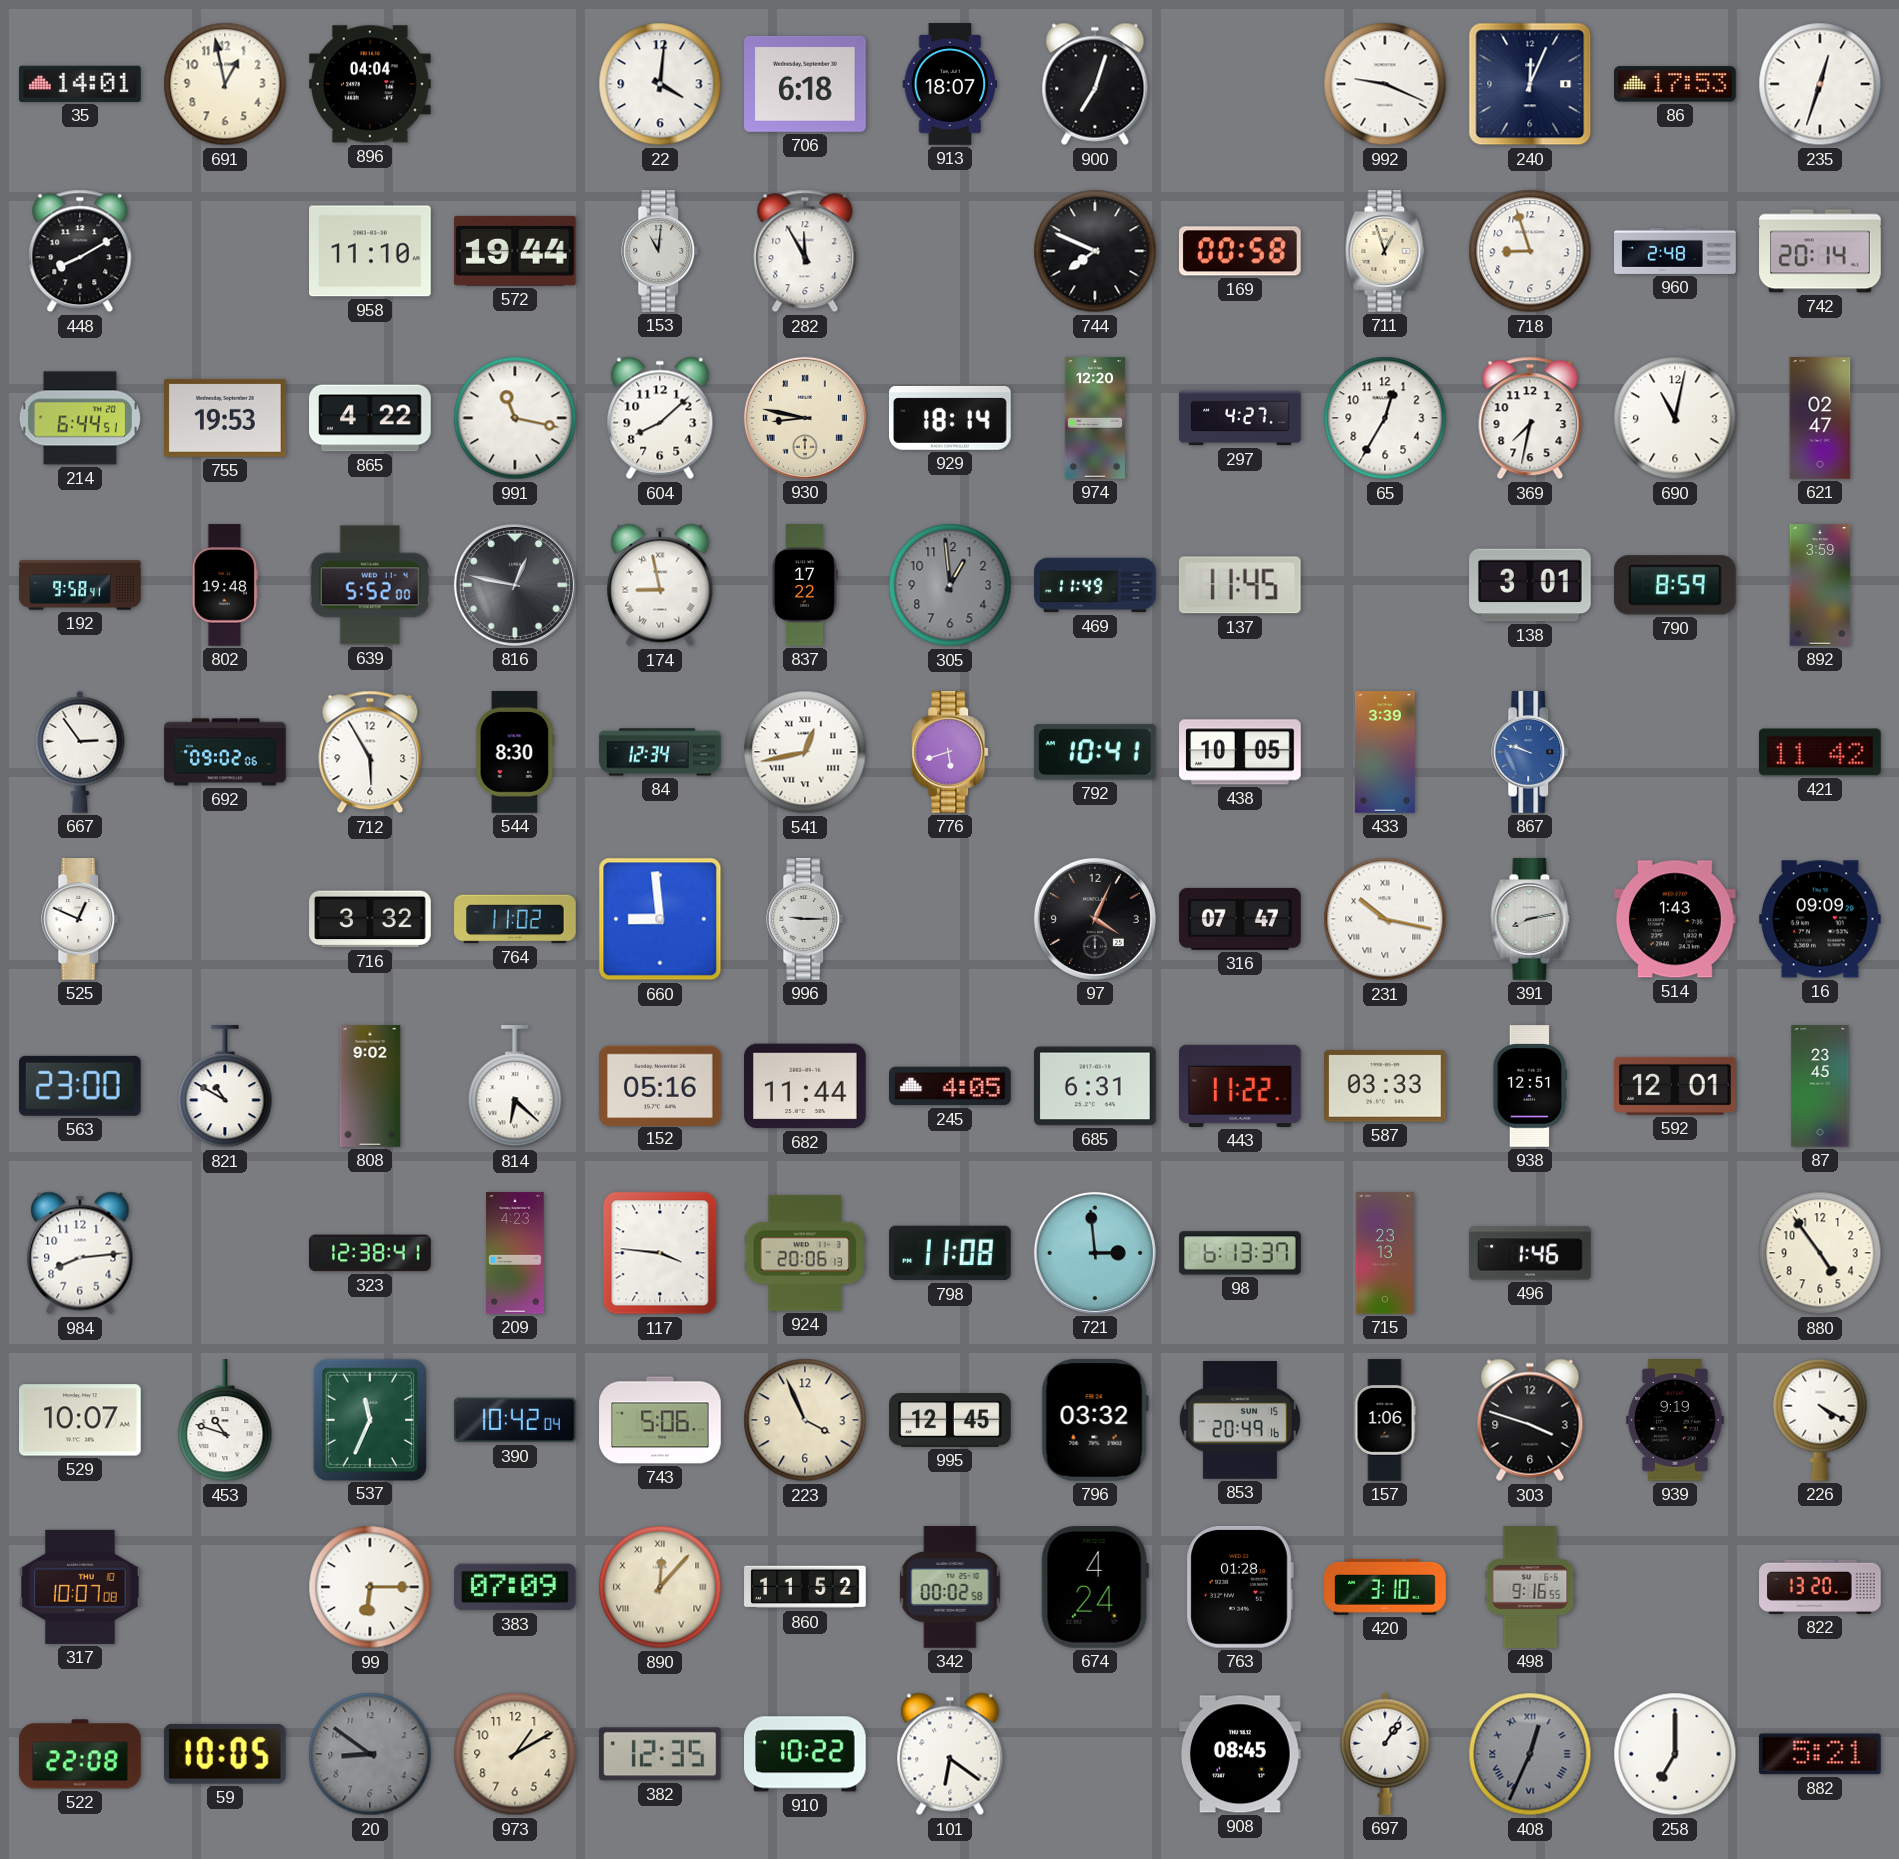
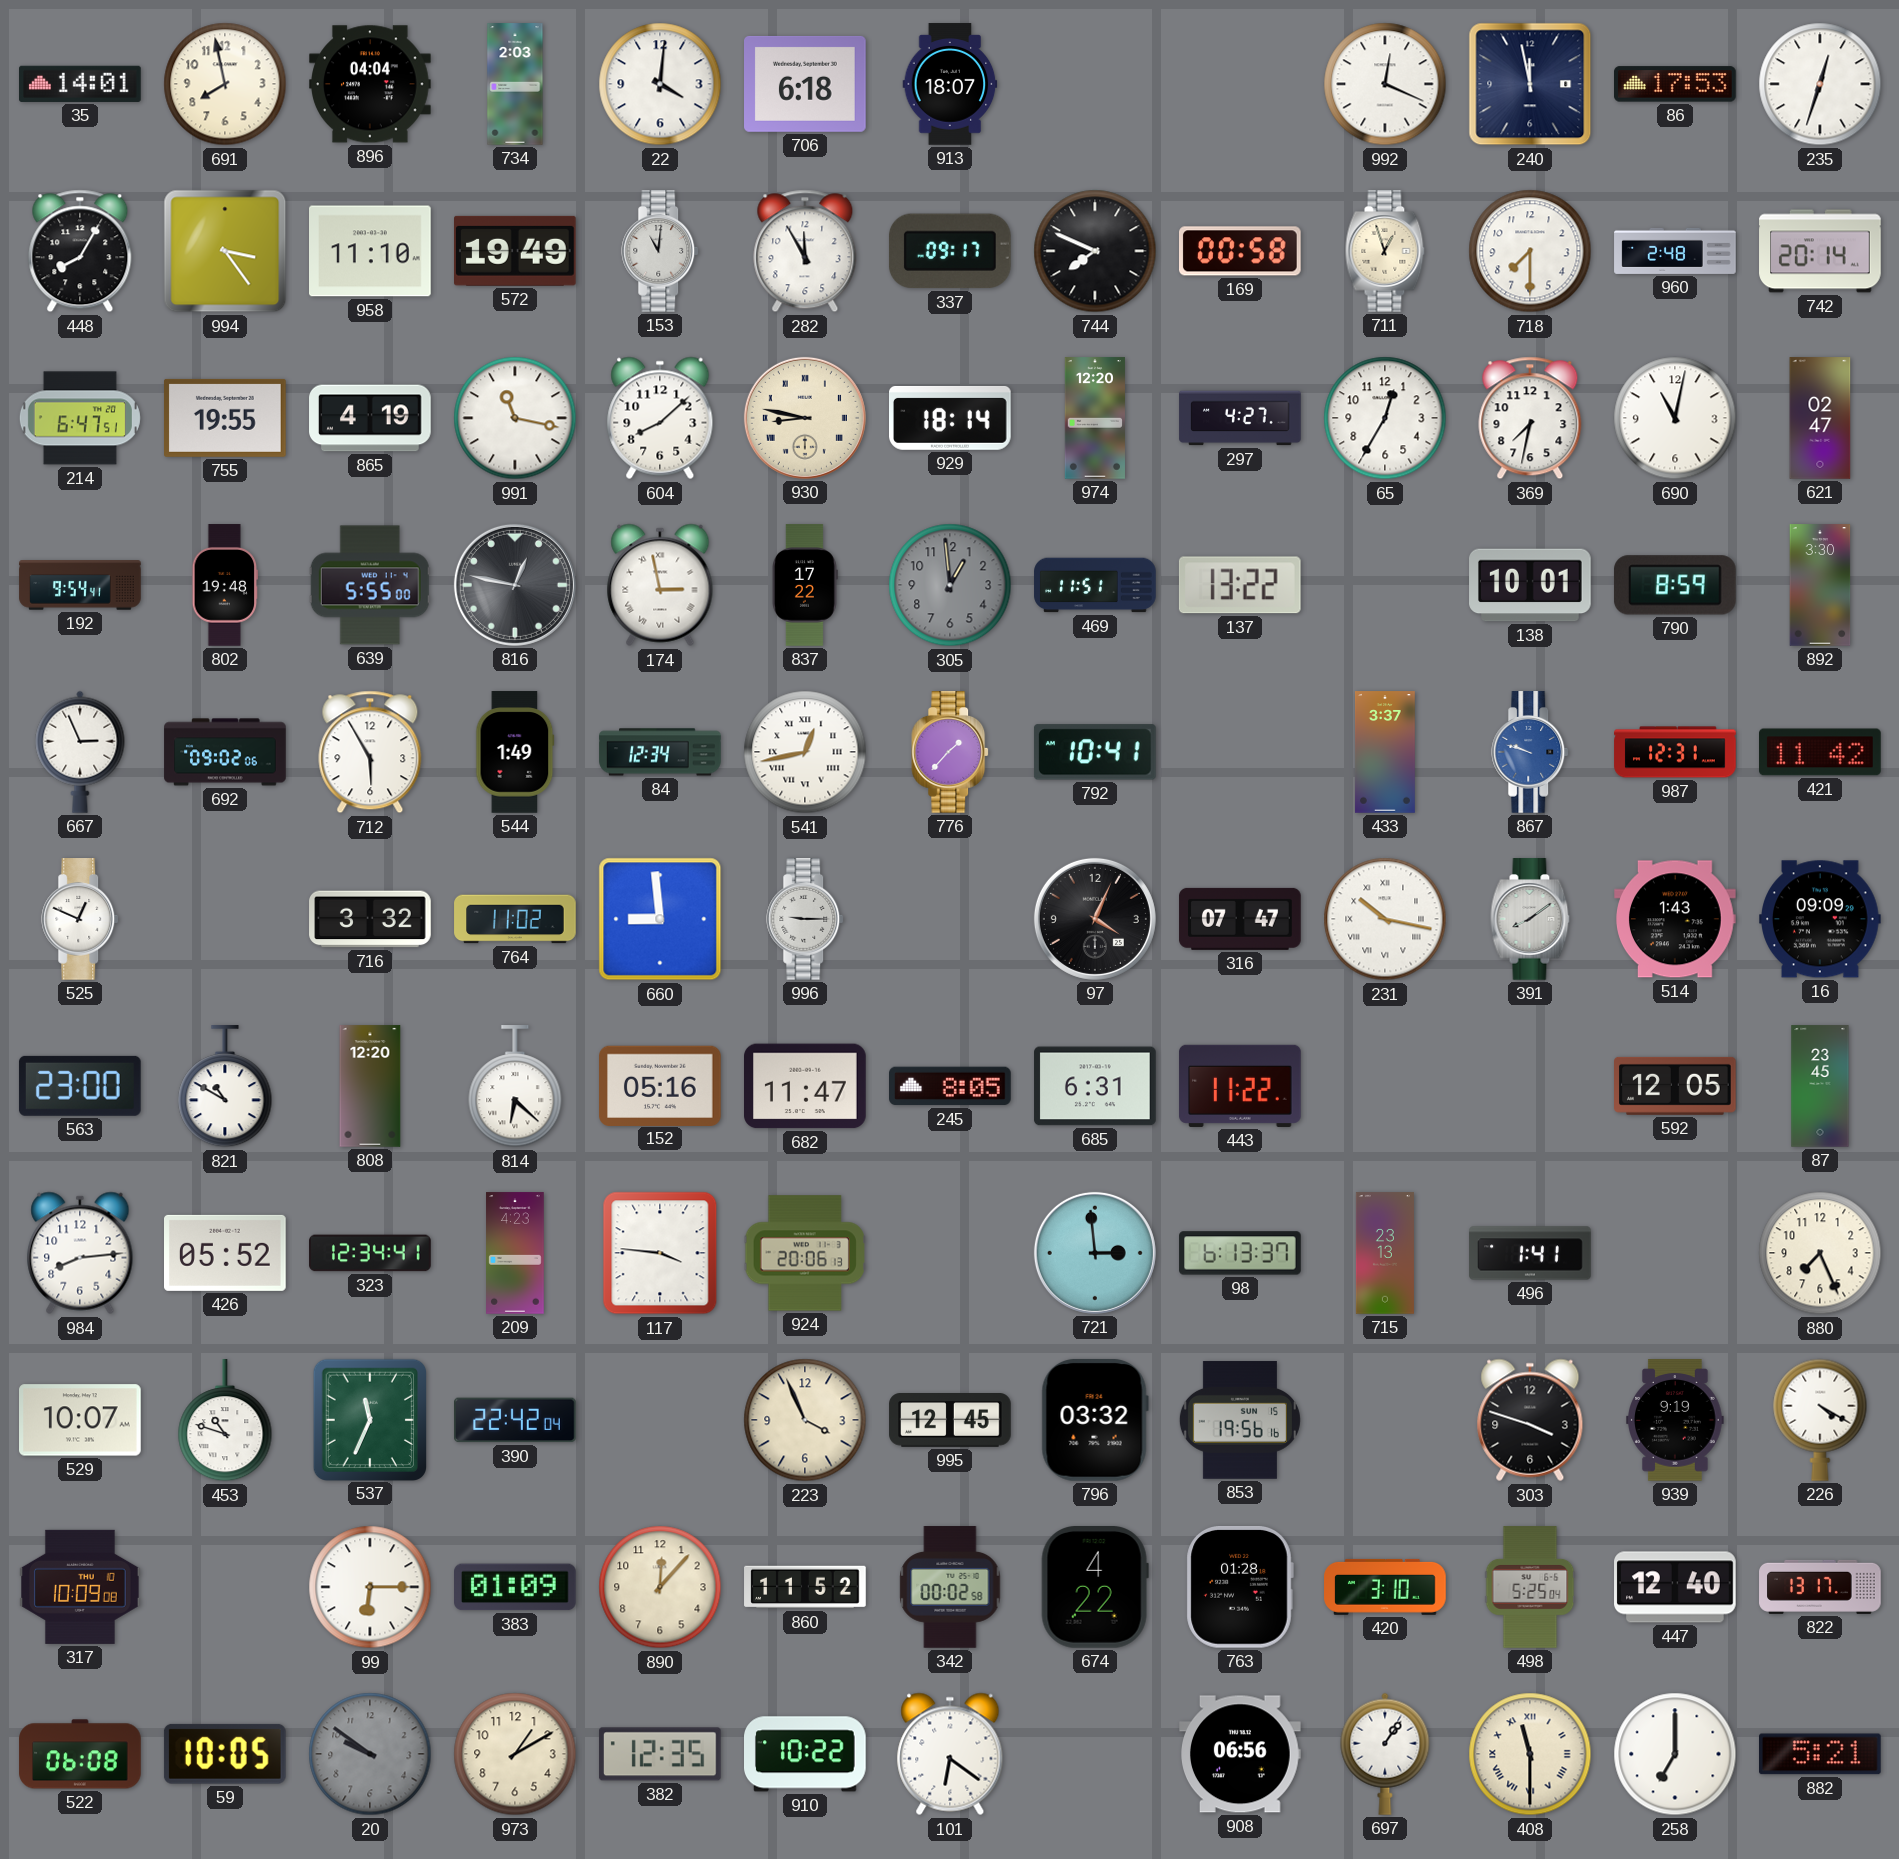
691: 12:58 -> 7:58
734: none -> 2:03
900: 7:03 -> none
992: 9:19 -> 12:19
240: 12:04 -> 11:58
448: 8:10 -> 8:05
994: none -> 3:24
572: 19:44 -> 19:49
337: none -> 09:17
718: 8:57 -> 7:30
214: 6:44 -> 6:47
755: 19:53 -> 19:55
865: 4:22 -> 4:19
192: 9:58 -> 9:54
639: 5:52 -> 5:55
174: 8:58 -> 2:58
469: 11:49 -> 11:51
137: 11:45 -> 13:22
138: 3:01 -> 10:01
892: 3:59 -> 3:30
667: 2:54 -> 2:56
544: 8:30 -> 1:49
776: 5:42 -> 1:37
438: 10:05 -> none
433: 3:39 -> 3:37
987: none -> 12:31
391: 8:13 -> 8:09
808: 9:02 -> 12:20
682: 11:44 -> 11:47
245: 4:05 -> 8:05
587: 03:33 -> none
938: 12:51 -> none
592: 12:01 -> 12:05
426: none -> 05:52
323: 12:38 -> 12:34
798: 11:08 -> none
496: 1:46 -> 1:41
880: 4:54 -> 7:26
390: 10:42 -> 22:42
743: 5:06 -> none
853: 20:49 -> 19:56
157: 1:06 -> none
317: 10:07 -> 10:09
383: 07:09 -> 01:09
890 numerals: Roman -> Arabic
674: 4:24 -> 4:22
498: 9:16 -> 5:25
447: none -> 12:40
822: 13:20 -> 13:17
522: 22:08 -> 06:08
20: 8:51 -> 9:51
908: 08:45 -> 06:56
408: 12:34 -> 11:30
408 dial: grey -> cream
